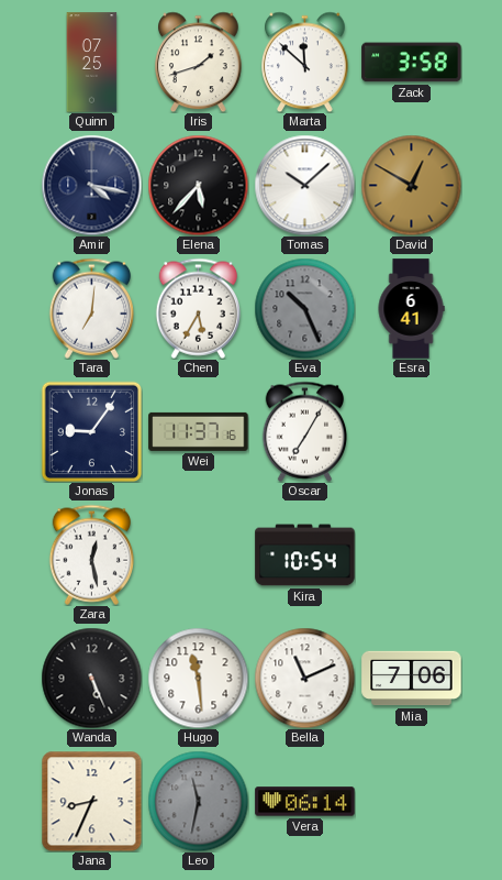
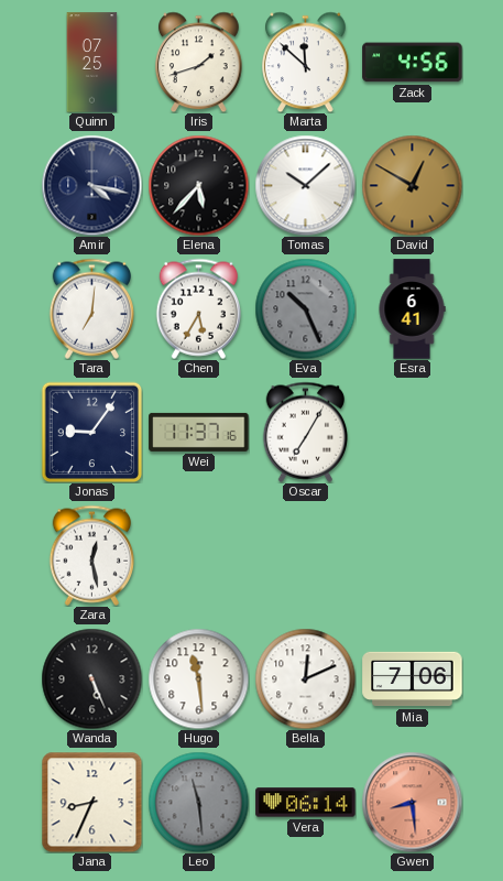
Zack: 3:58 -> 4:56
Kira: 10:54 -> none
Bella: 11:11 -> 12:11
Leo: 11:32 -> 11:29
Gwen: none -> 8:29
